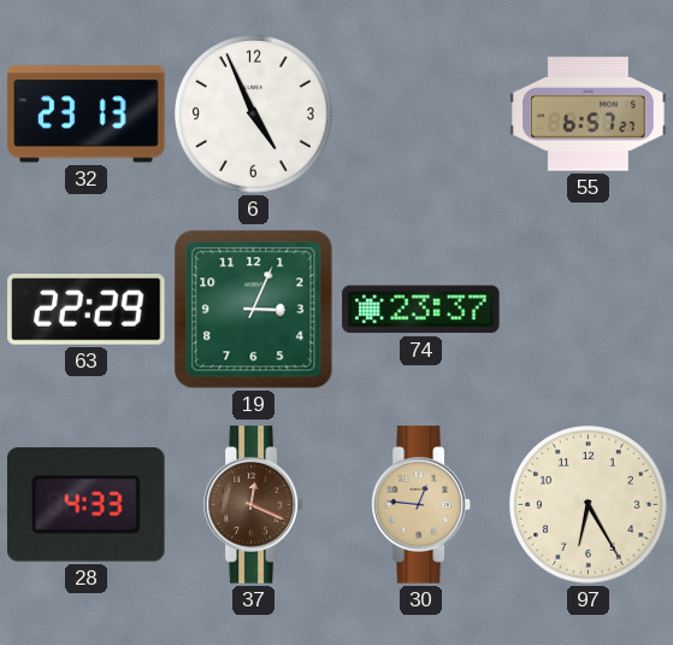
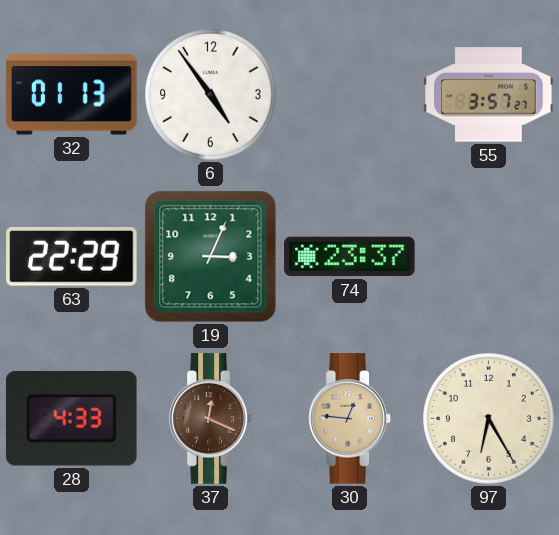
32: 23:13 -> 01:13
6: 4:56 -> 4:54
55: 6:57 -> 3:57
